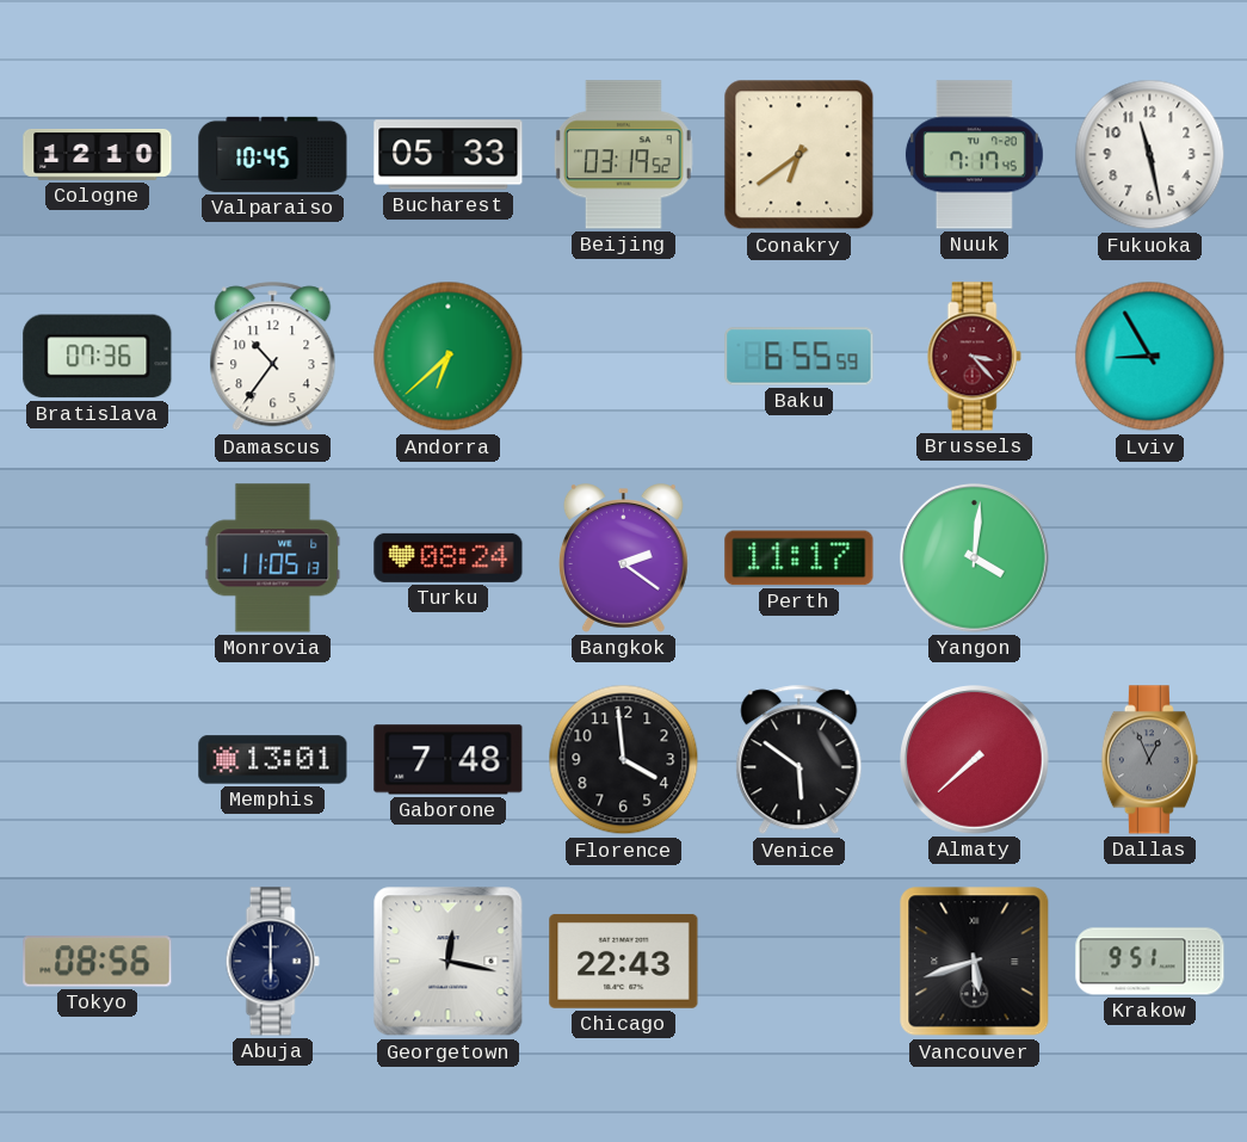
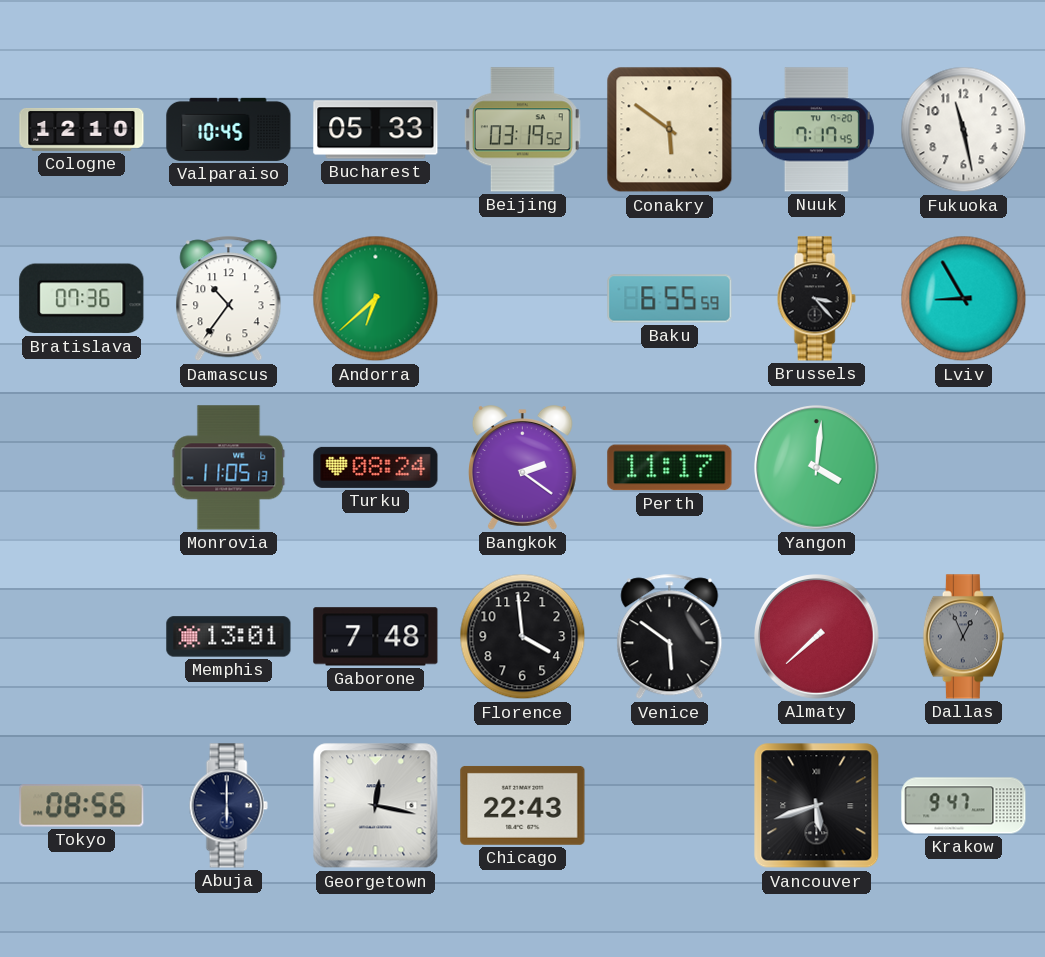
Conakry: 6:39 -> 5:51
Brussels dial: burgundy -> black
Krakow: 9:51 -> 9:47
